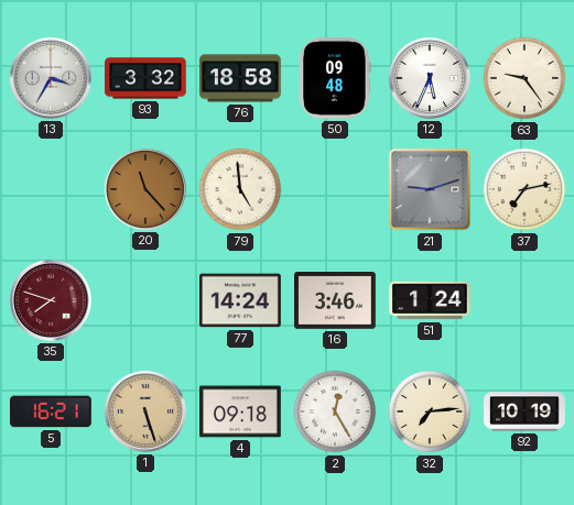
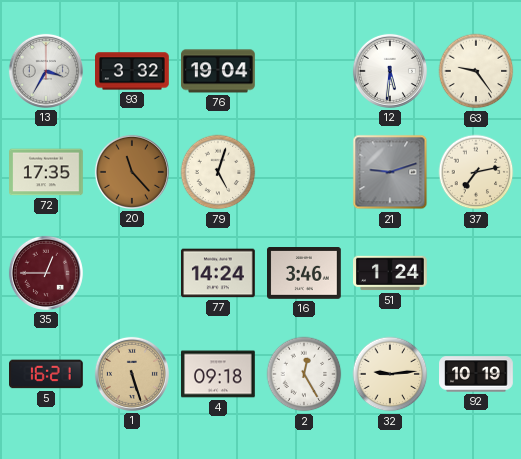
76: 18:58 -> 19:04
50: 09:48 -> none
12: 5:34 -> 5:31
72: none -> 17:35
79: 4:59 -> 5:03
35: 7:48 -> 12:45
32: 7:14 -> 9:14
